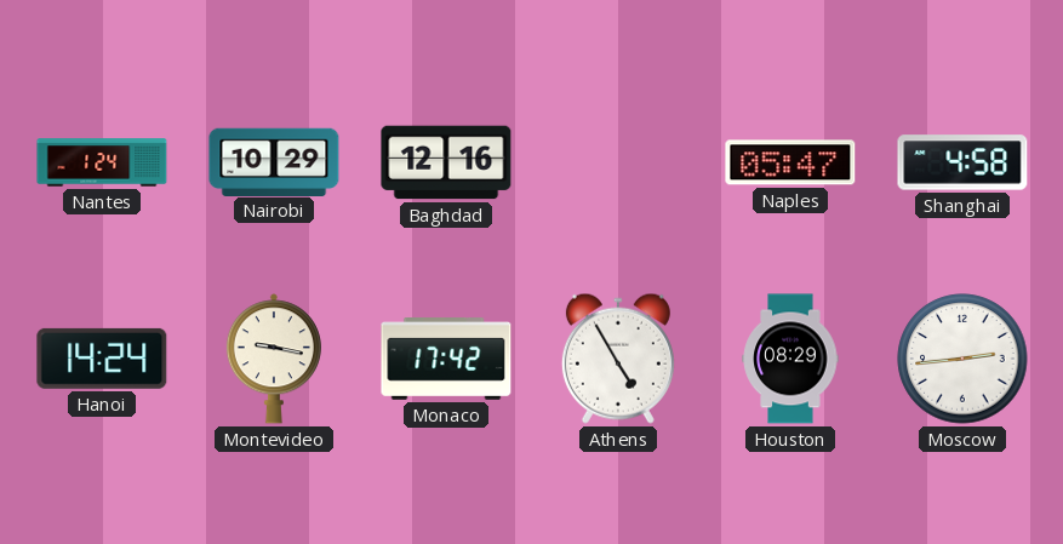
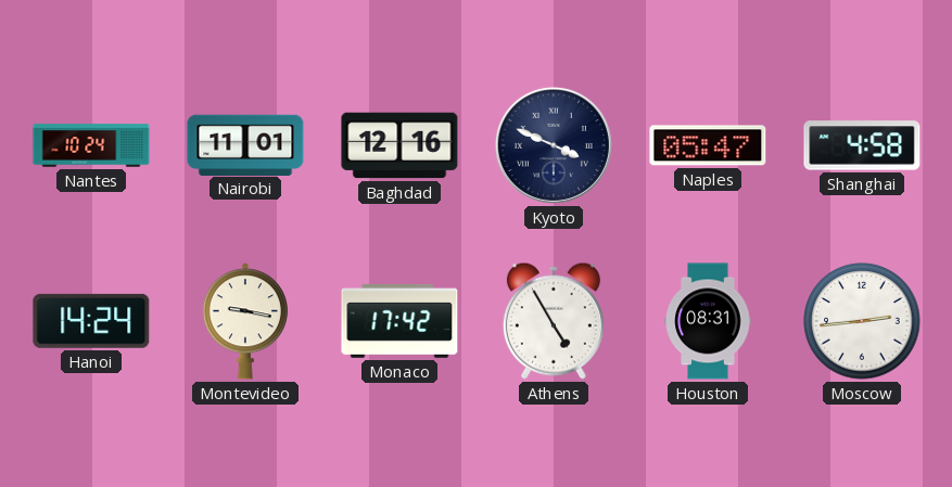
Nantes: 1:24 -> 10:24
Nairobi: 10:29 -> 11:01
Kyoto: none -> 3:49
Houston: 08:29 -> 08:31
